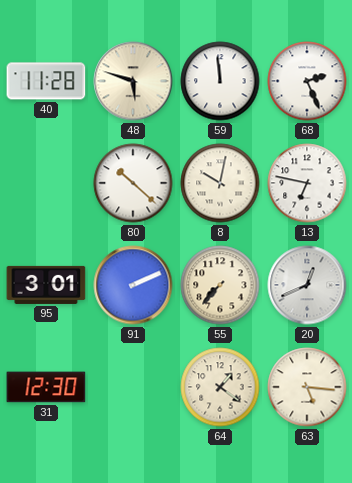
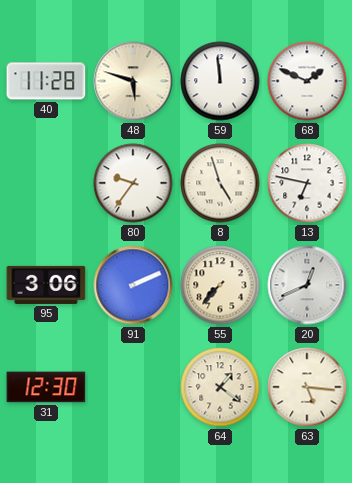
68: 2:26 -> 1:49
80: 10:22 -> 9:36
8: 10:02 -> 4:57
95: 3:01 -> 3:06
